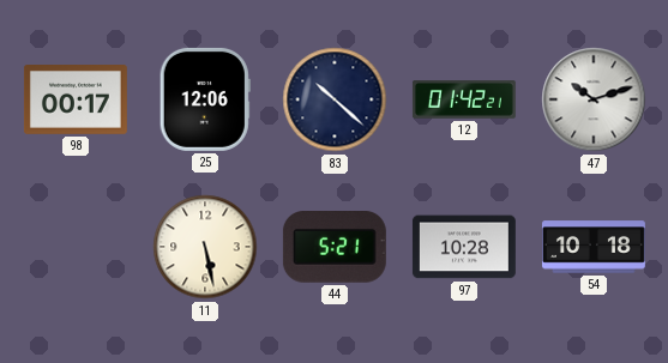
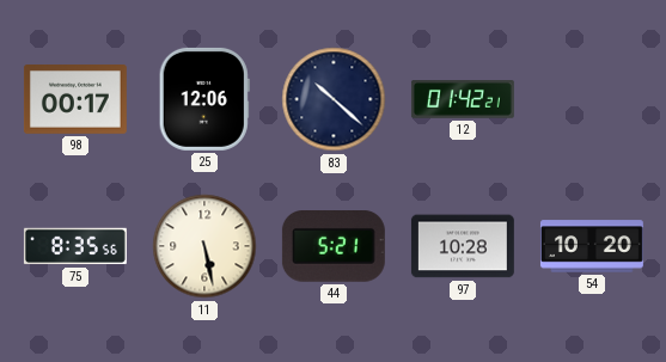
47: 10:12 -> none
75: none -> 8:35
54: 10:18 -> 10:20
